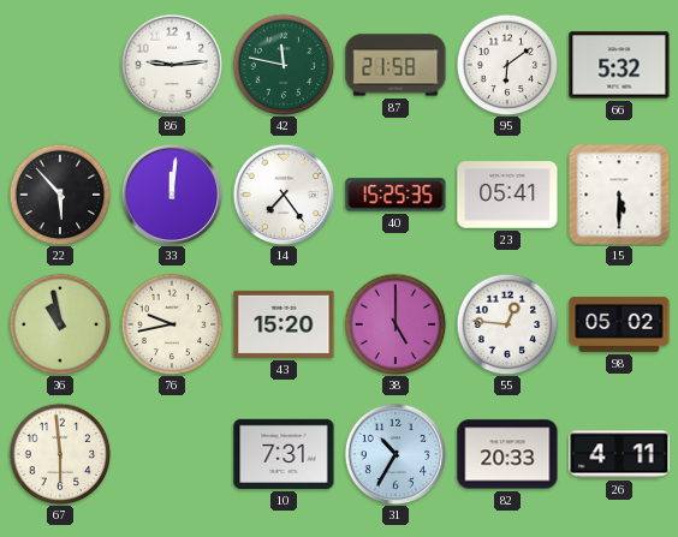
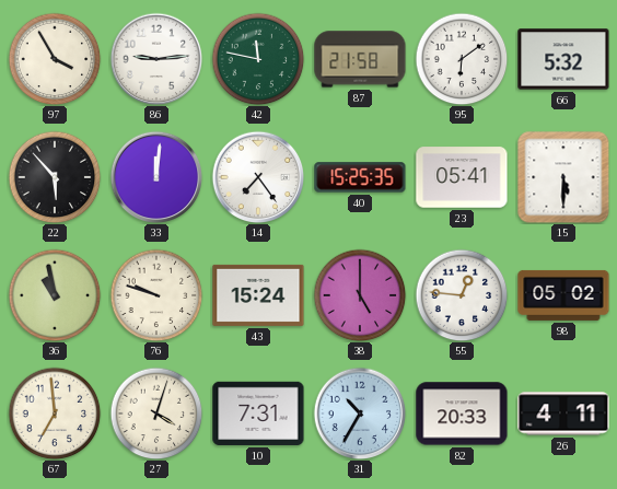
97: none -> 3:55
76: 9:43 -> 9:48
43: 15:20 -> 15:24
67: 5:59 -> 6:59
27: none -> 4:03
